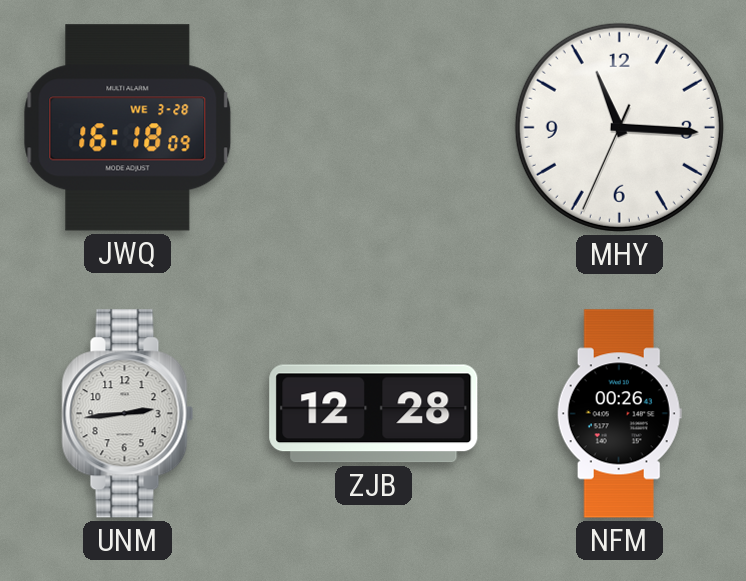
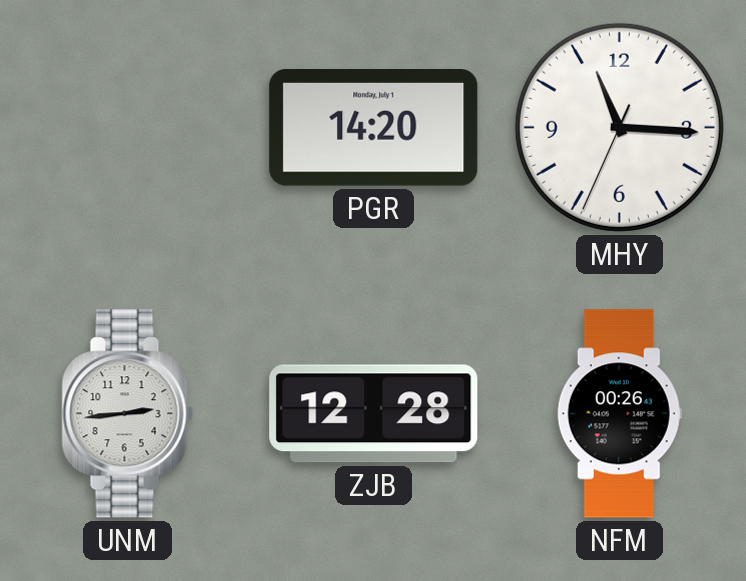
JWQ: 16:18 -> none
PGR: none -> 14:20
